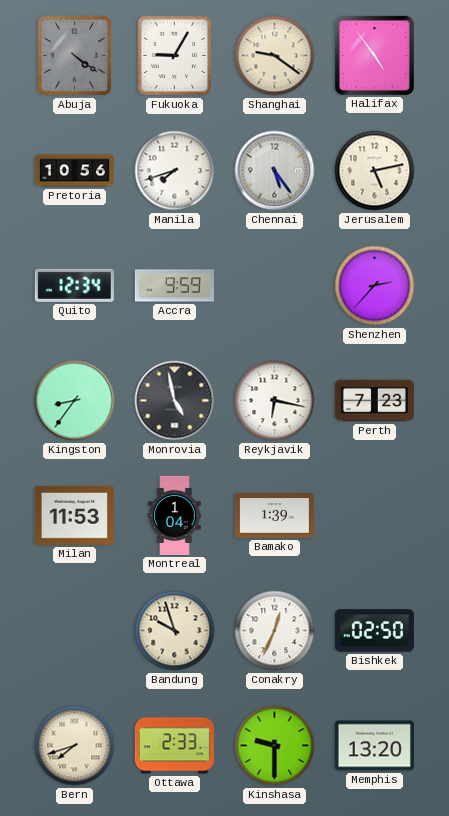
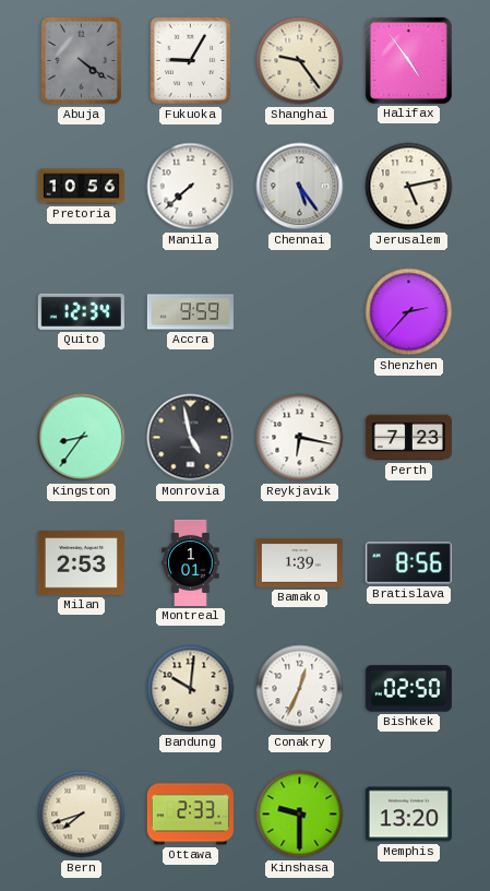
Shanghai: 9:21 -> 9:24
Manila: 7:42 -> 7:38
Milan: 11:53 -> 2:53
Montreal: 1:04 -> 1:01
Bratislava: none -> 8:56
Bandung: 9:57 -> 10:01
